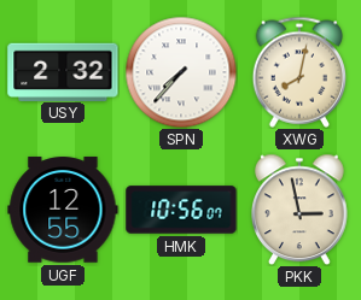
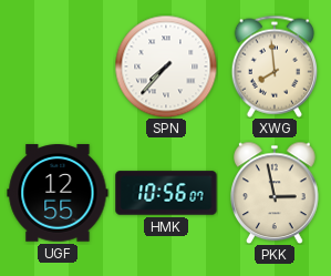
USY: 2:32 -> none
XWG: 8:02 -> 7:59
